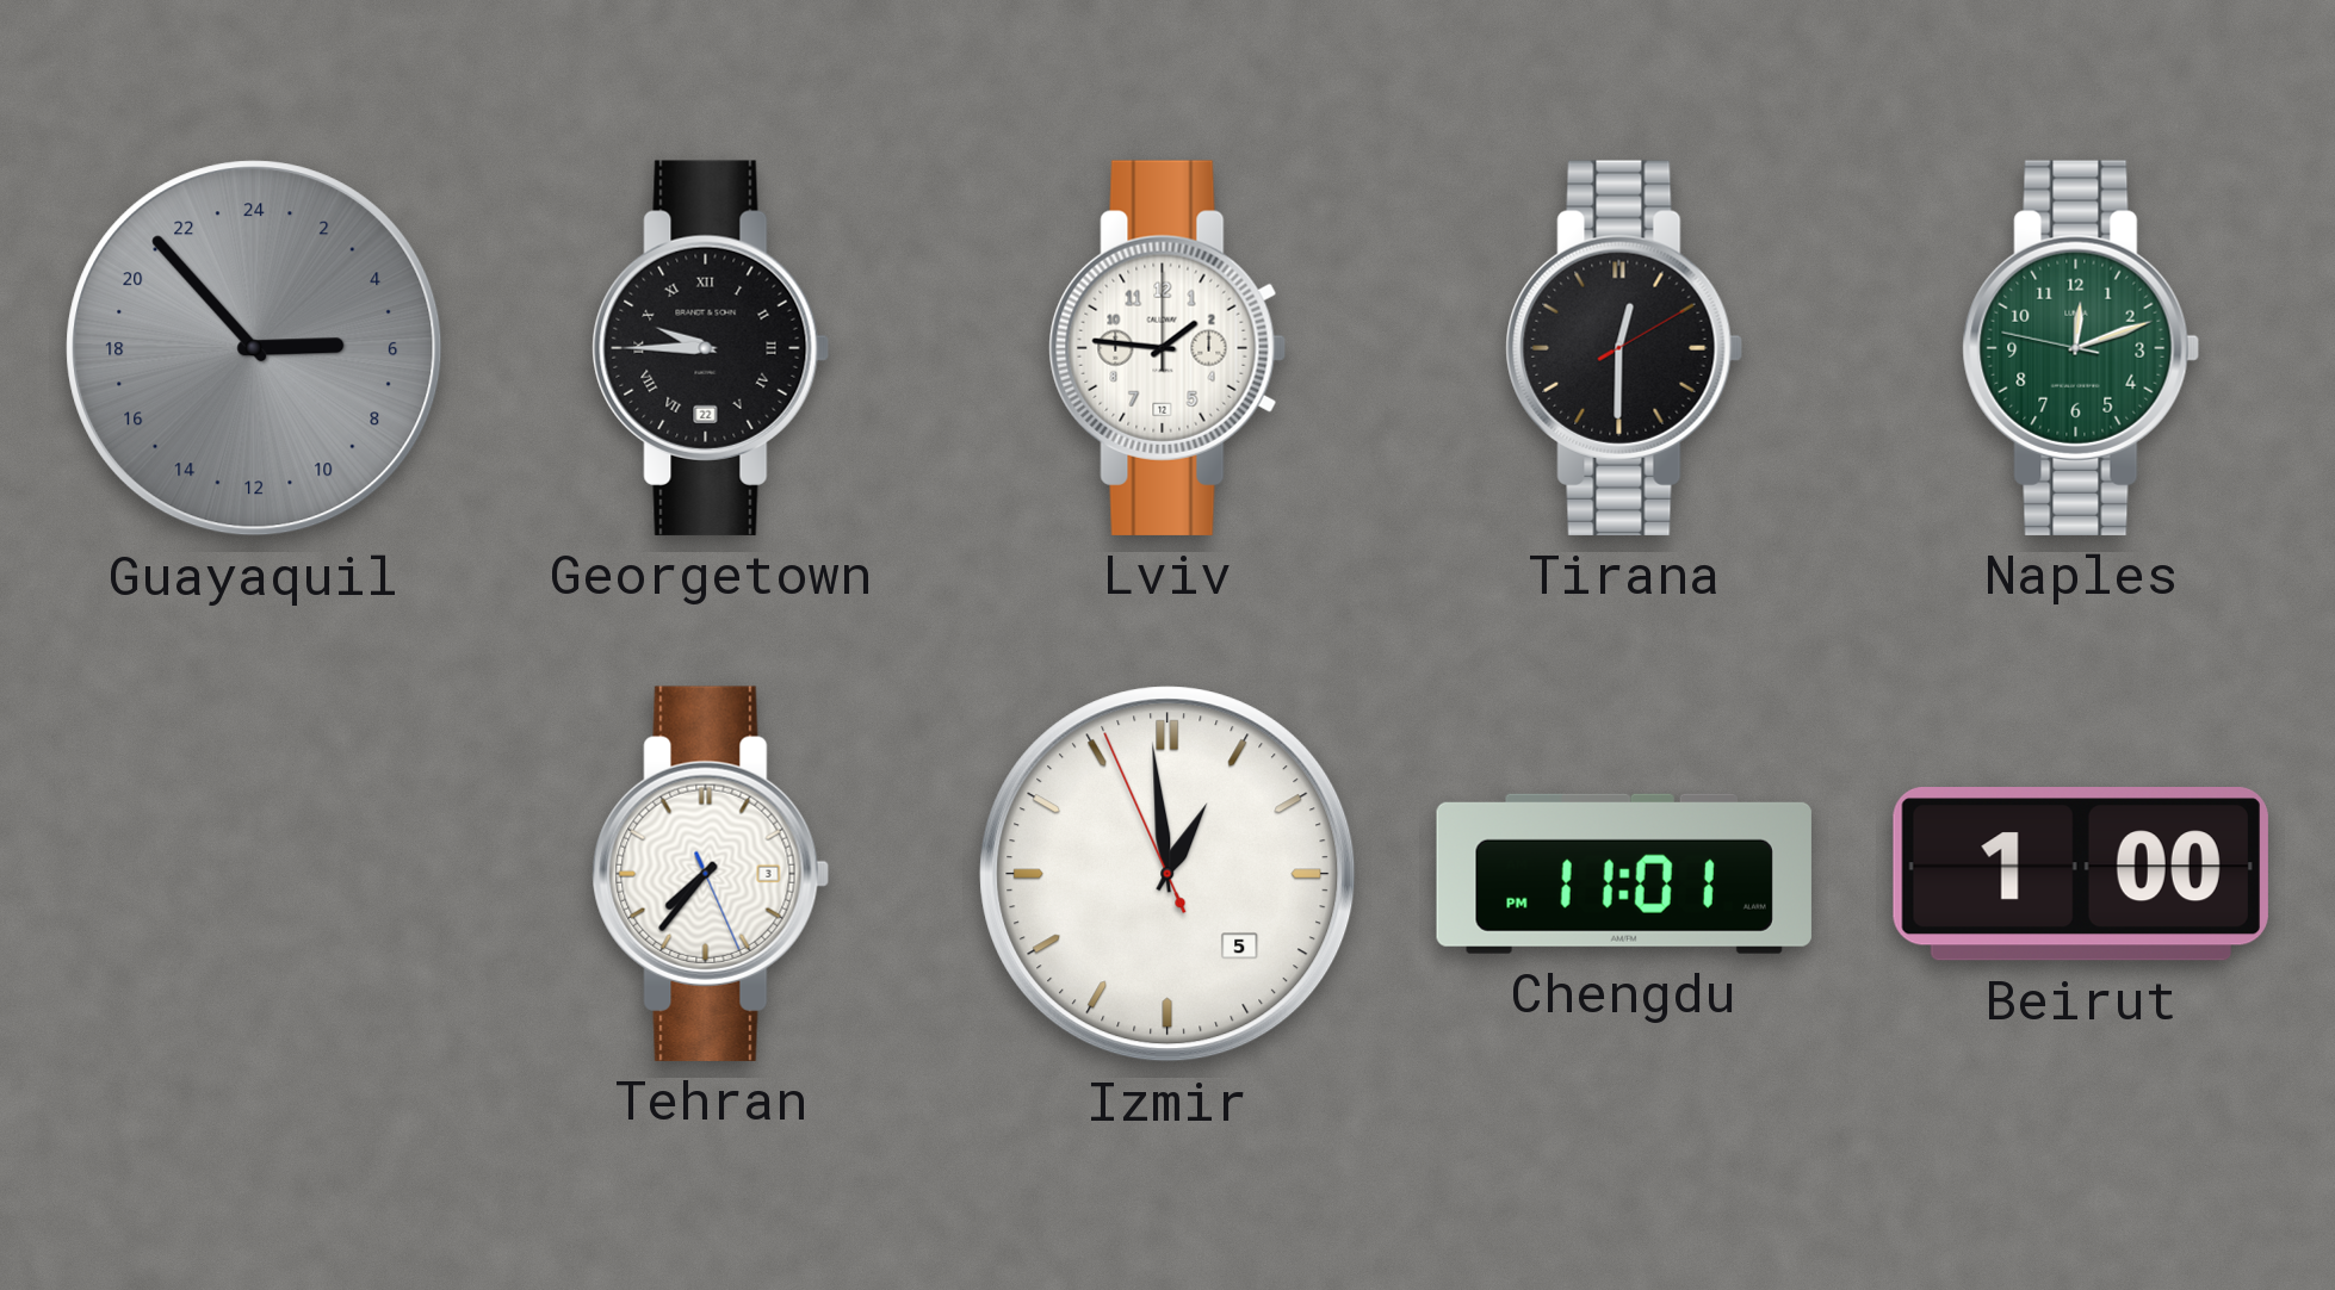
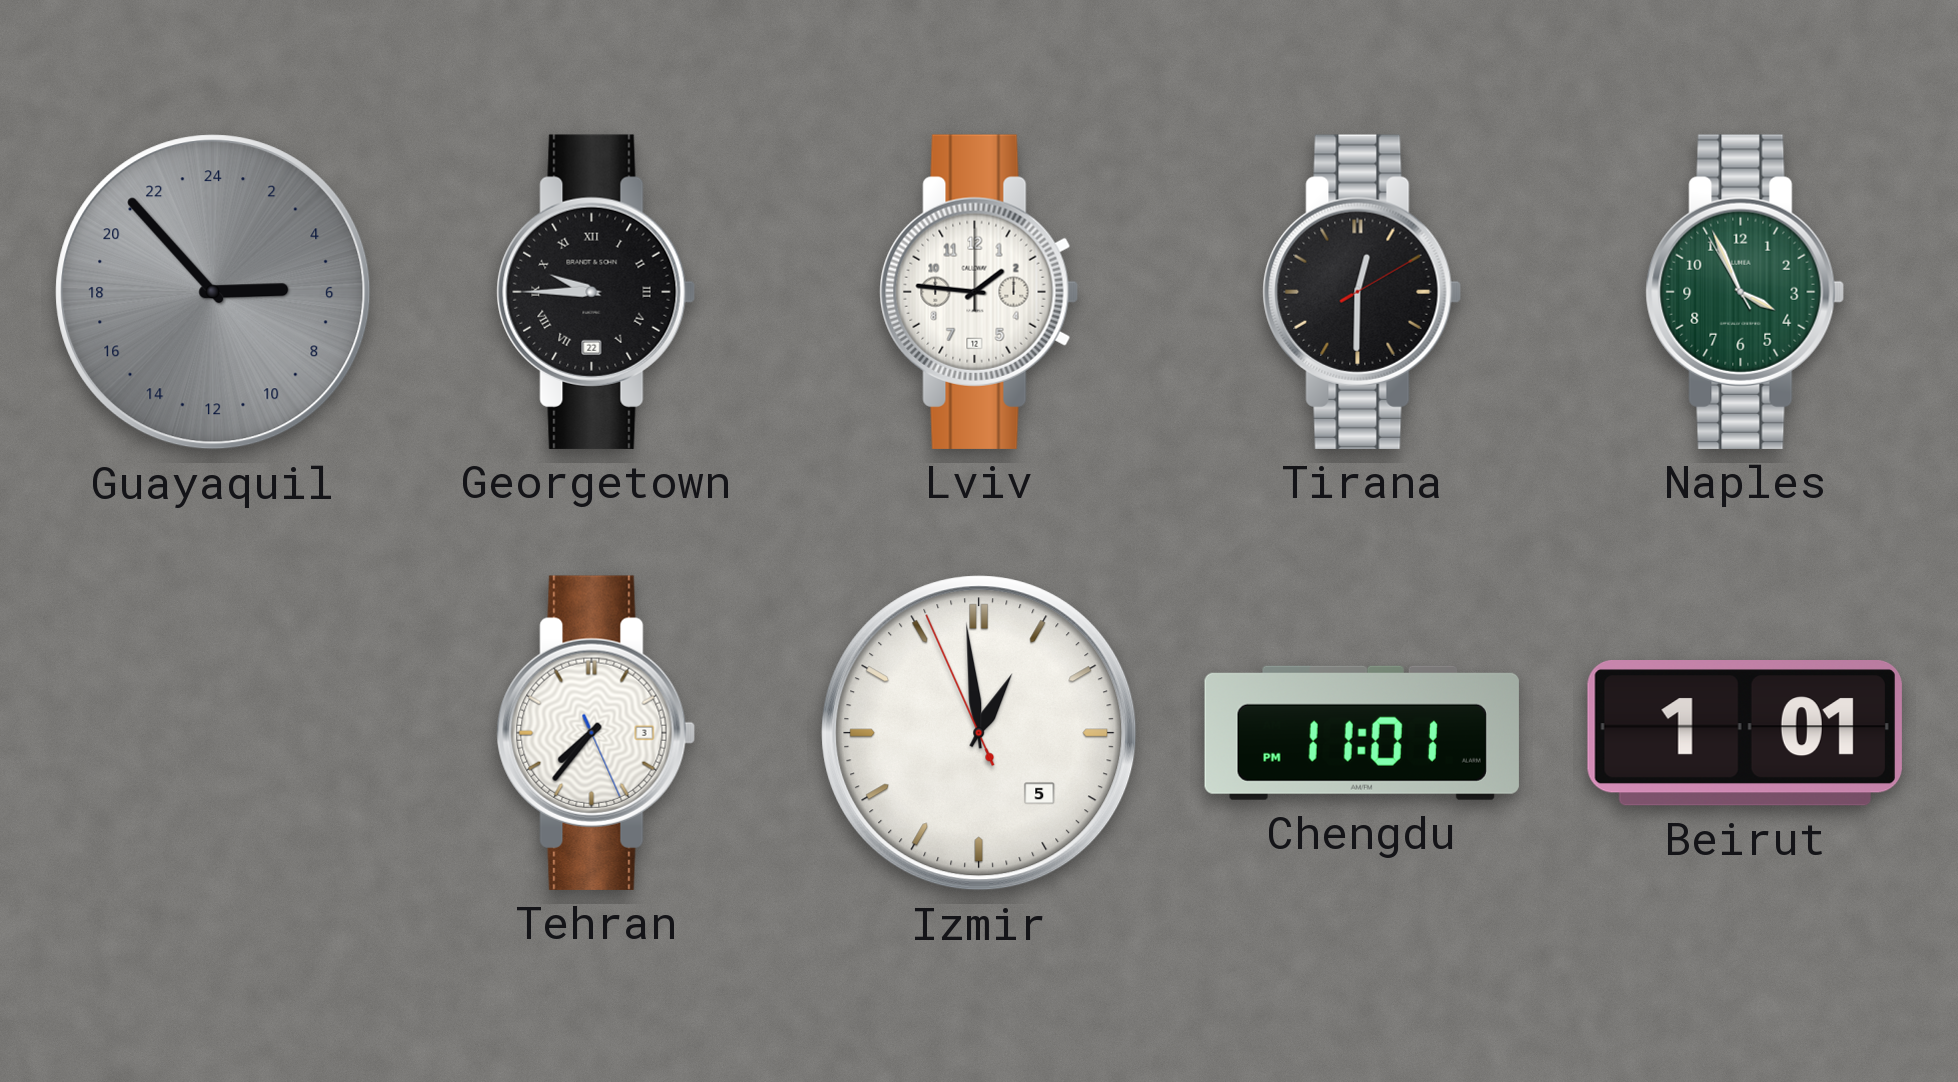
Naples: 12:11 -> 3:55
Beirut: 1:00 -> 1:01
